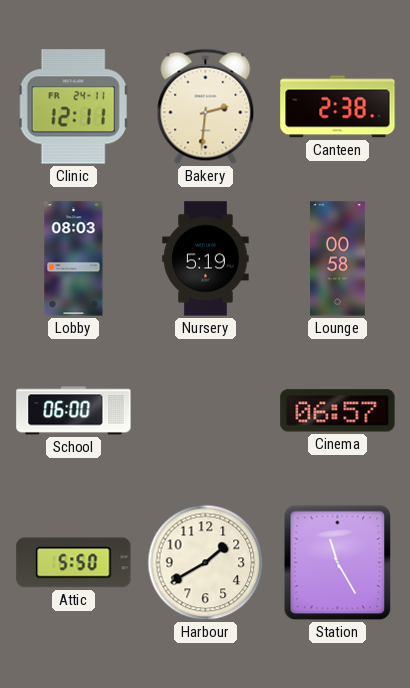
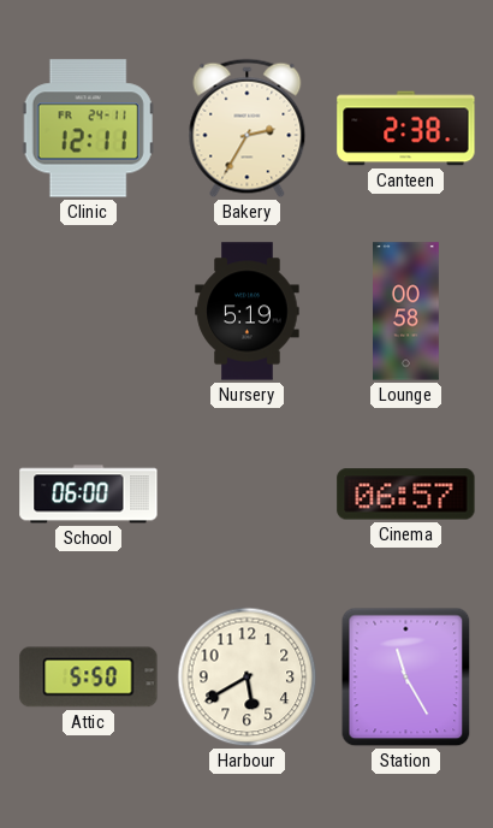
Bakery: 2:31 -> 2:35
Lobby: 08:03 -> none
Harbour: 1:40 -> 5:40
